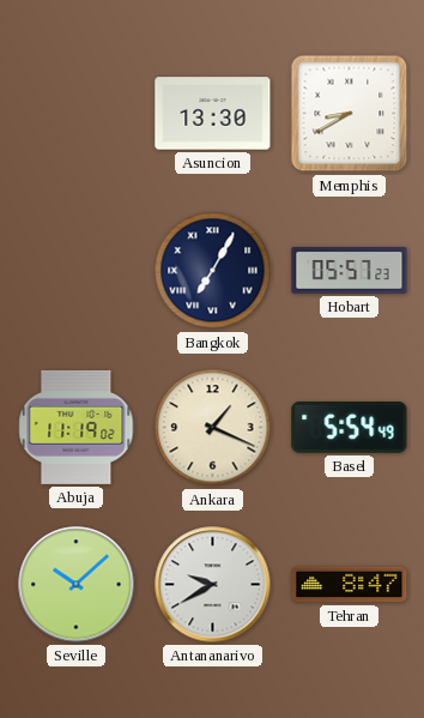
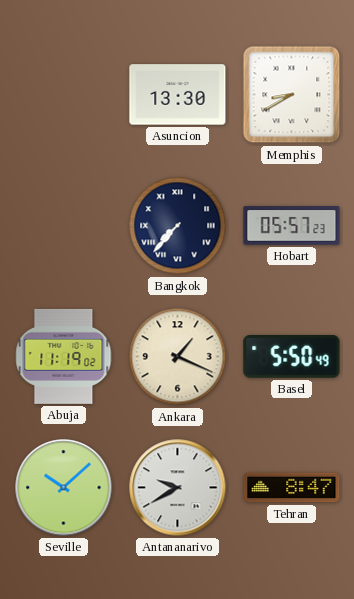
Bangkok: 7:05 -> 7:37
Basel: 5:54 -> 5:50
